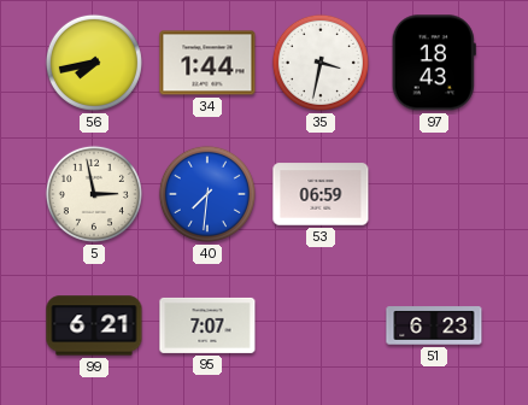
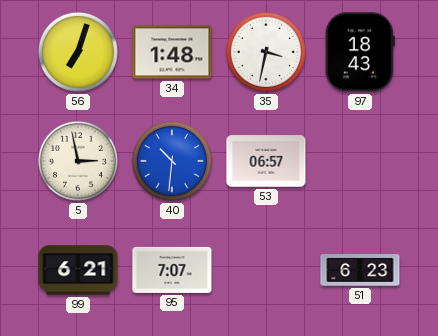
56: 7:43 -> 7:03
34: 1:44 -> 1:48
40: 7:31 -> 10:31
53: 06:59 -> 06:57
